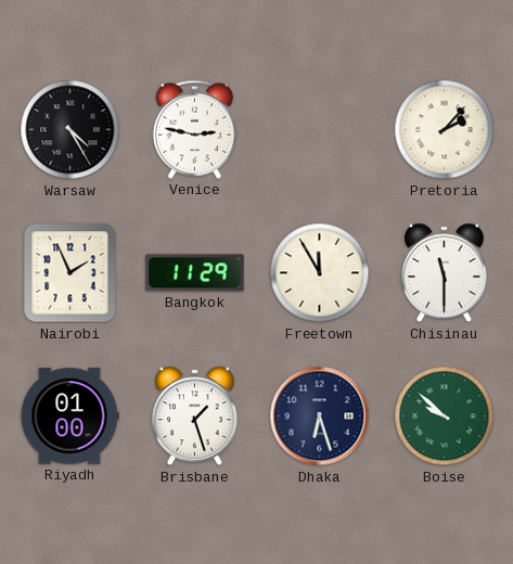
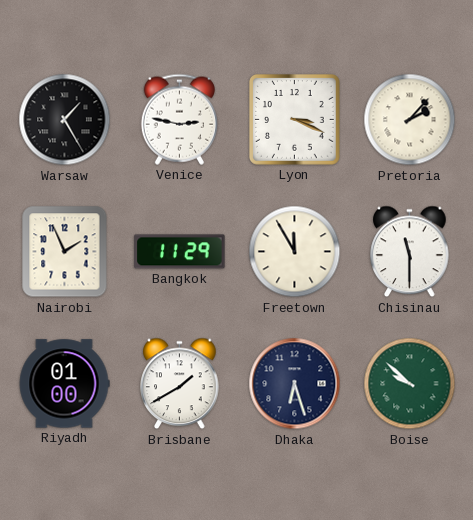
Warsaw: 4:25 -> 1:25
Lyon: none -> 3:19
Brisbane: 1:27 -> 1:40
